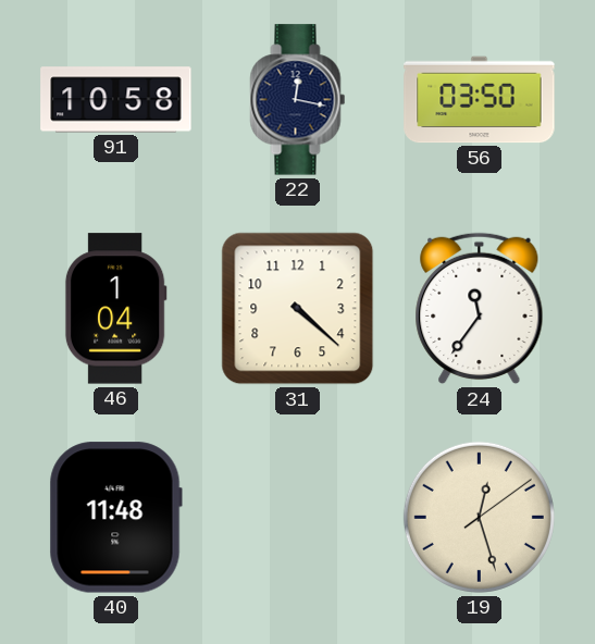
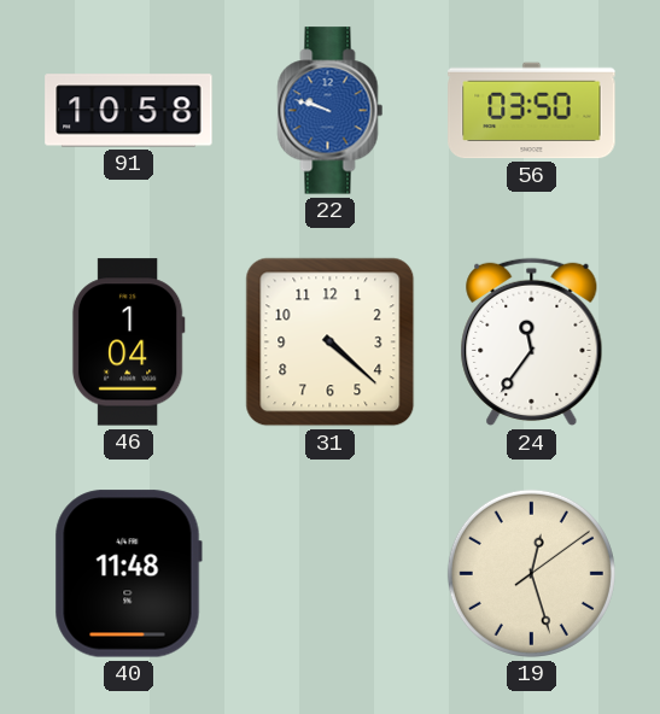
22: 12:17 -> 9:48
22 dial: navy -> blue
